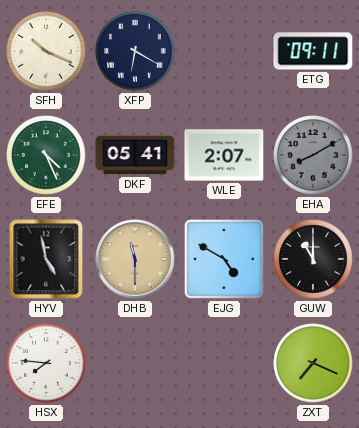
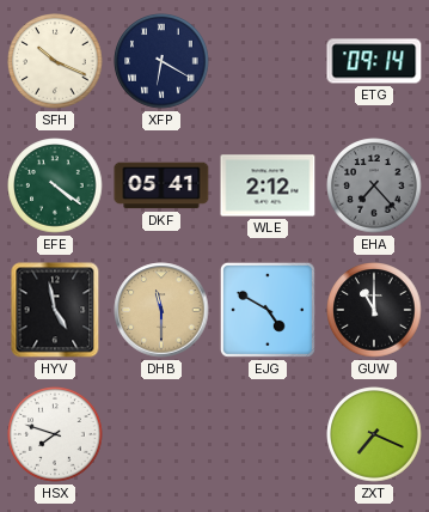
ETG: 09:11 -> 09:14
EFE: 4:26 -> 4:21
WLE: 2:07 -> 2:12
EHA: 8:10 -> 7:23
HSX: 7:46 -> 7:48
